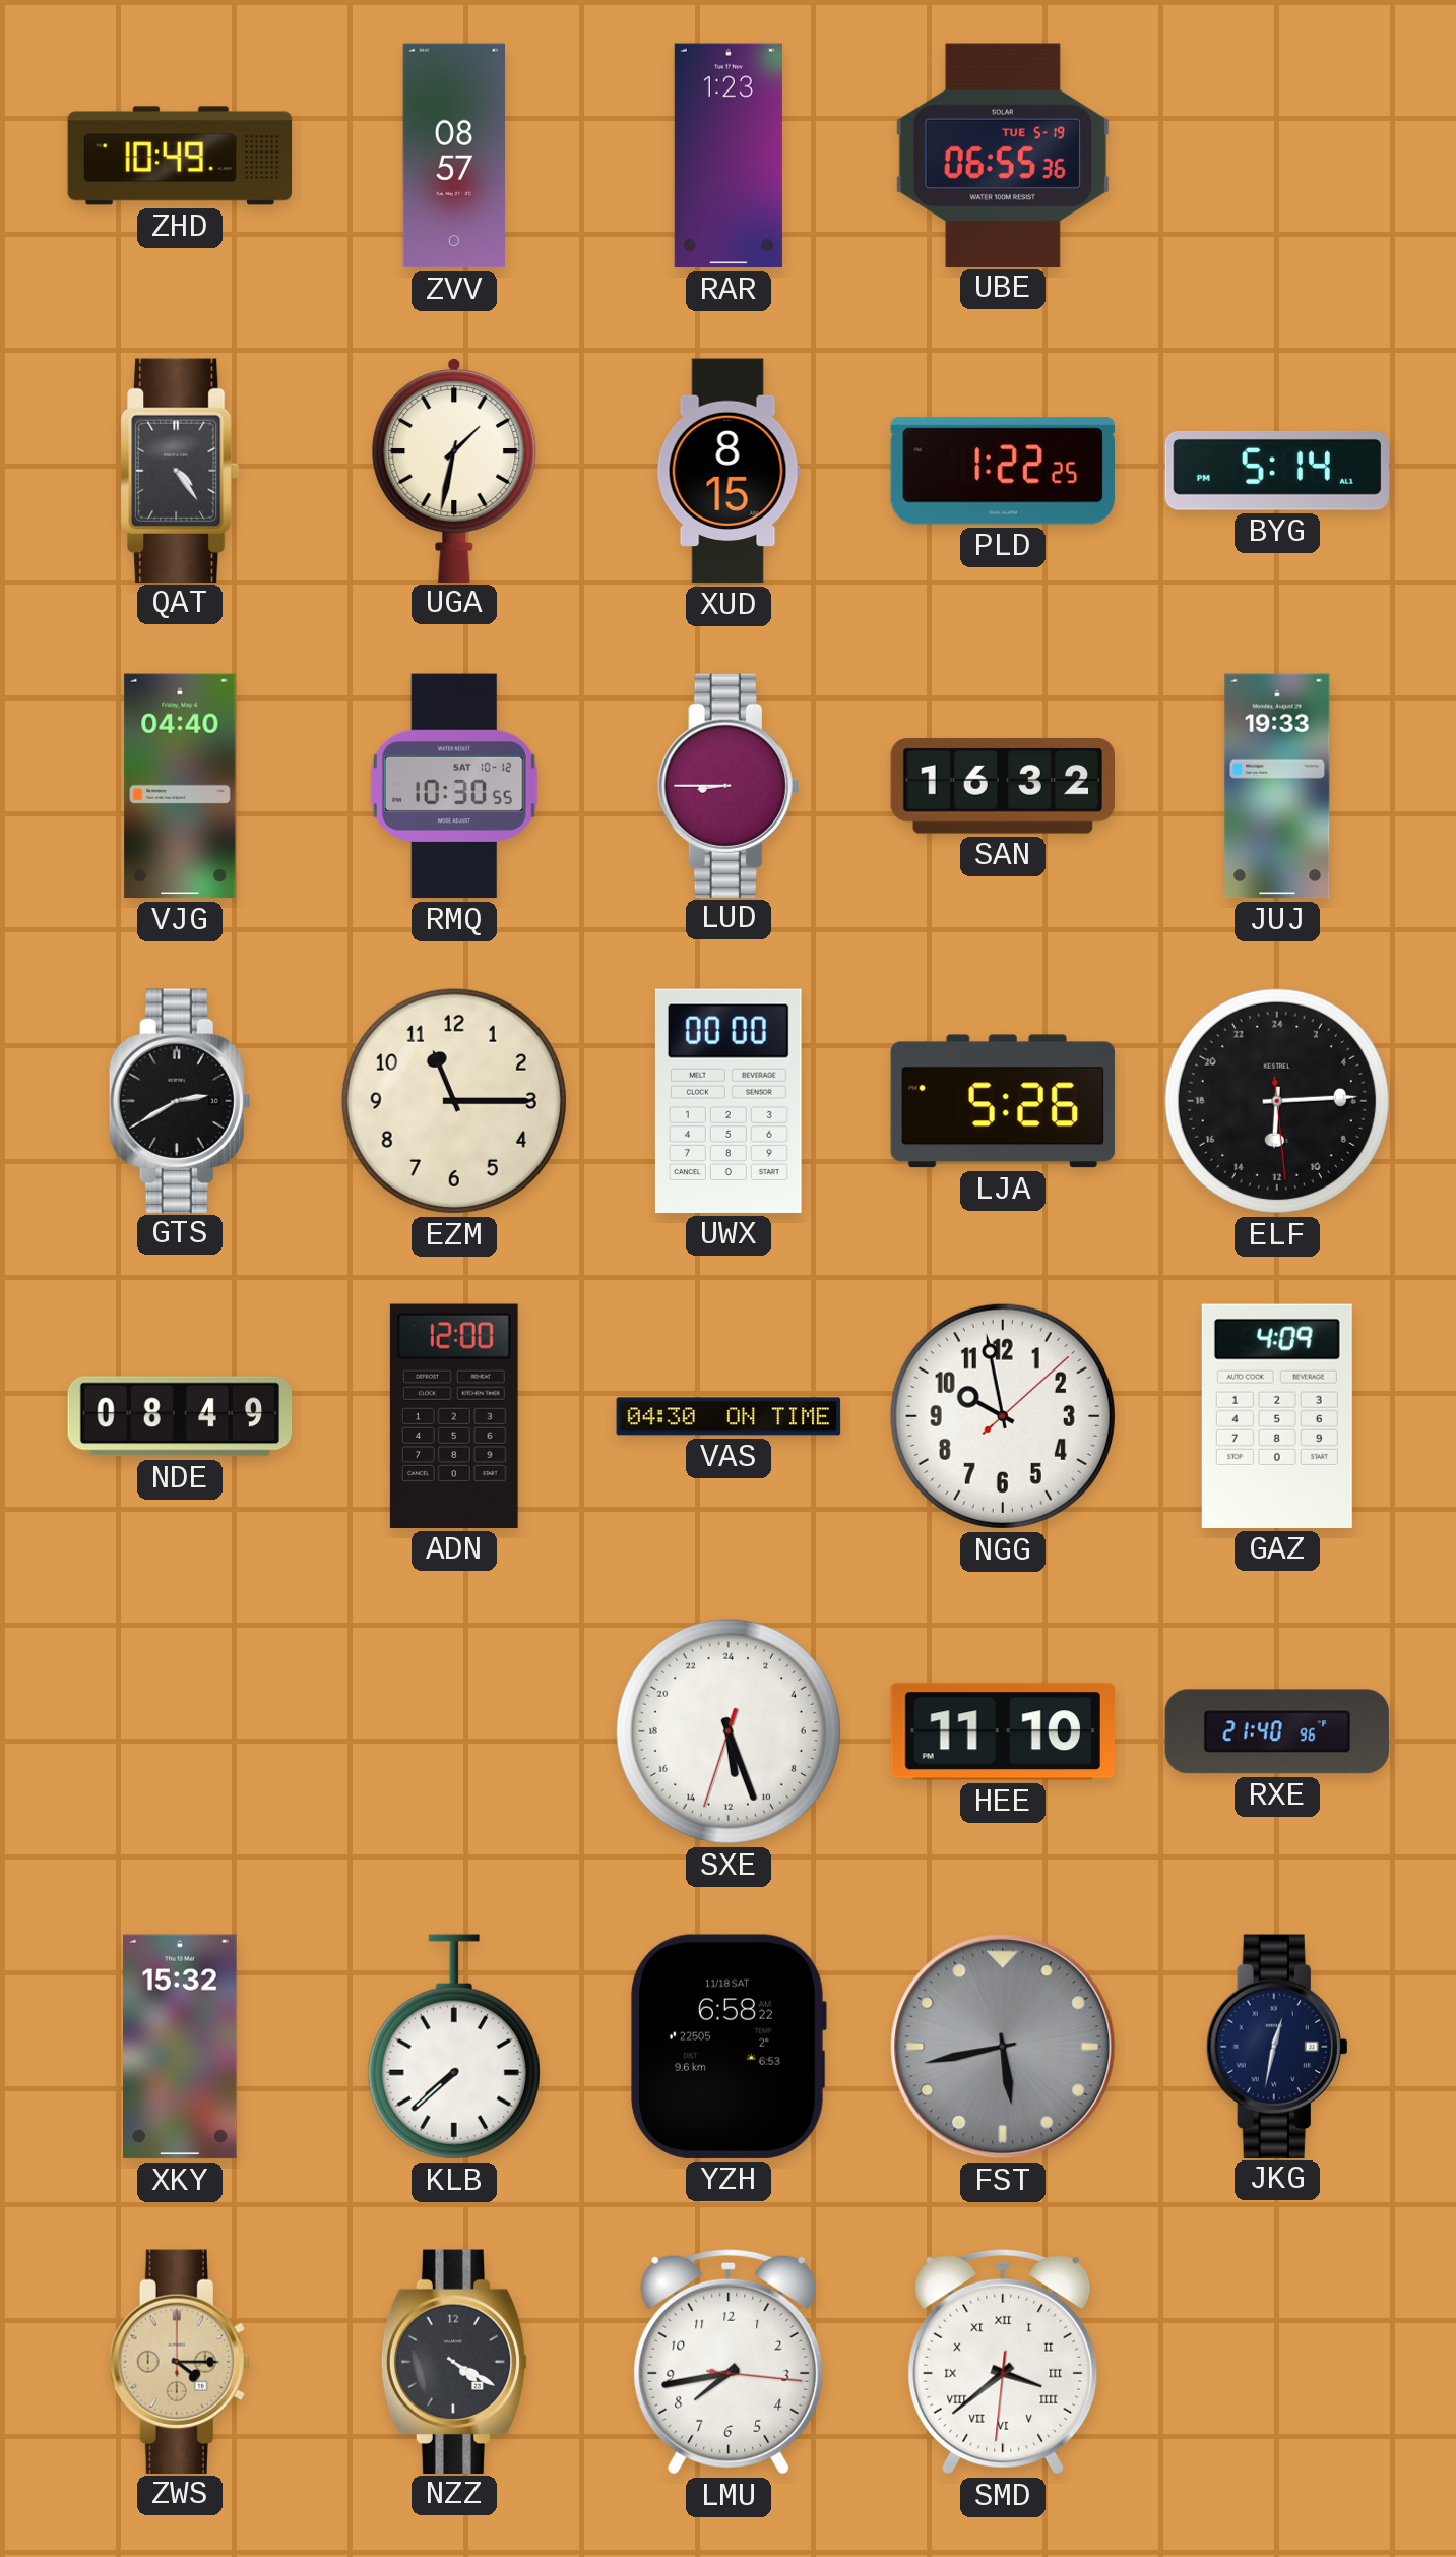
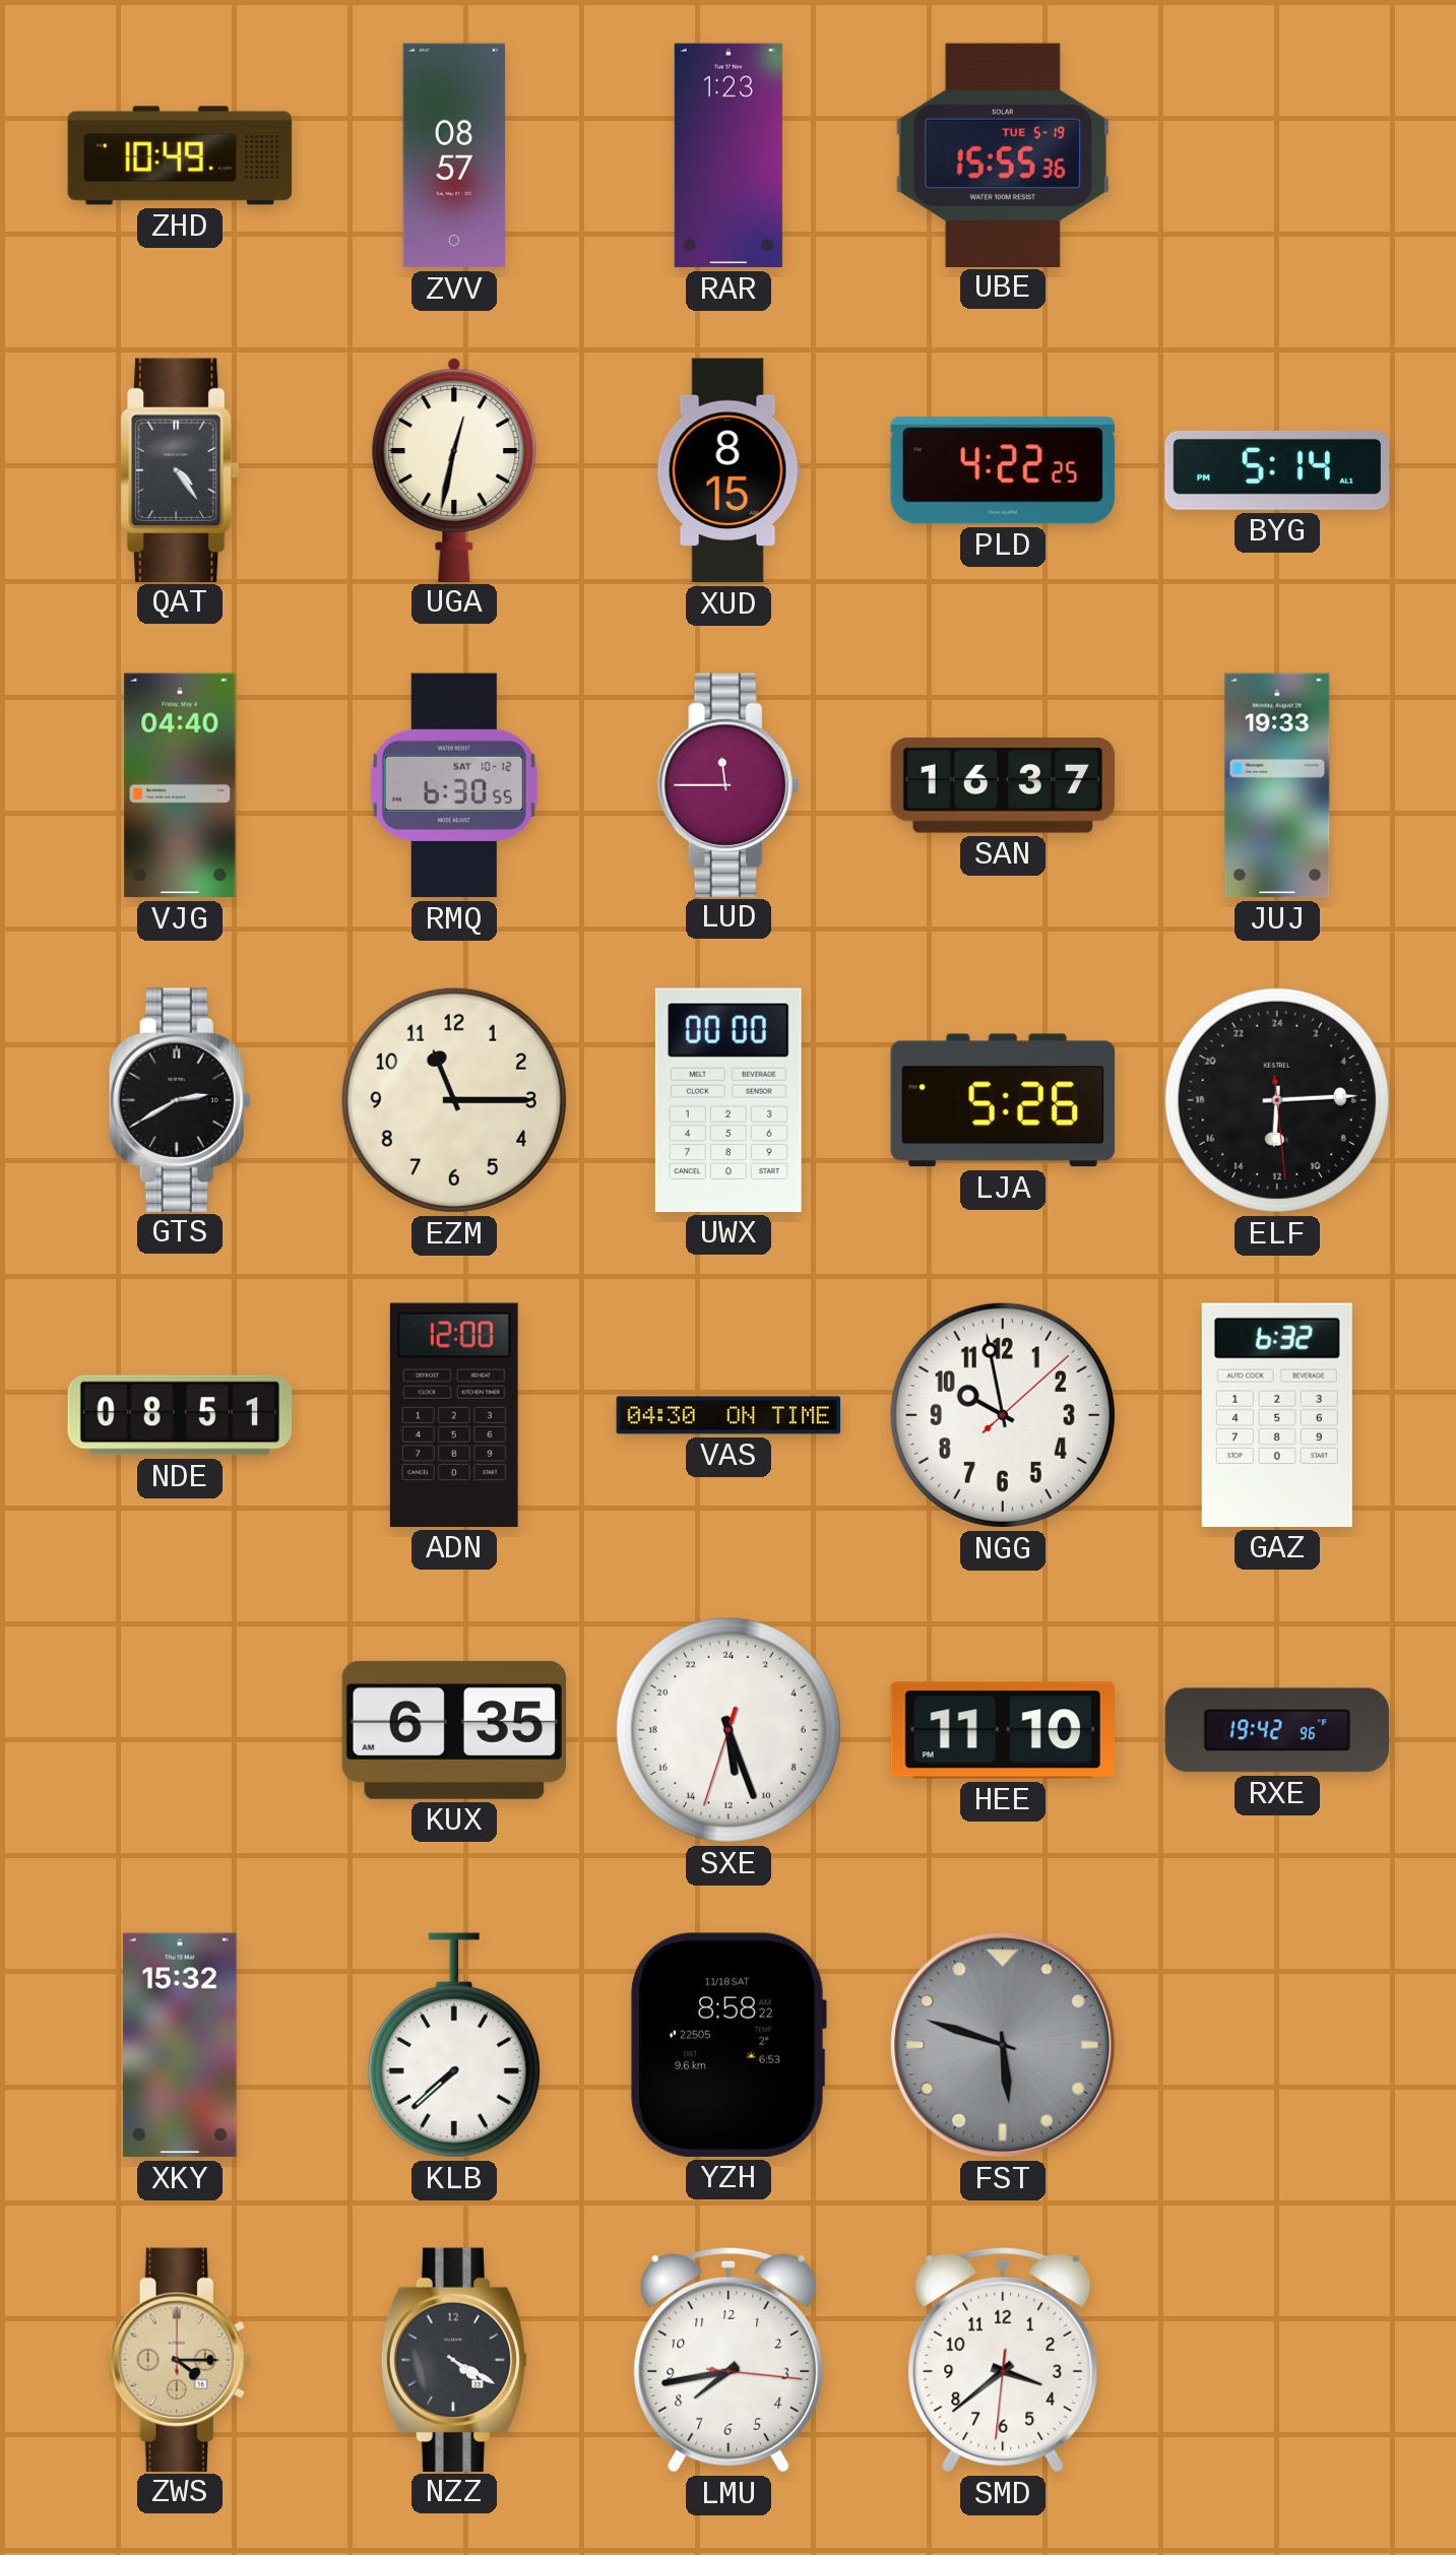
UBE: 06:55 -> 15:55
UGA: 1:32 -> 12:32
PLD: 1:22 -> 4:22
RMQ: 10:30 -> 6:30
LUD: 8:45 -> 11:45
SAN: 16:32 -> 16:37
NDE: 08:49 -> 08:51
GAZ: 4:09 -> 6:32
KUX: none -> 6:35
RXE: 21:40 -> 19:42
YZH: 6:58 -> 8:58
FST: 5:43 -> 5:48
JKG: 12:32 -> none
SMD numerals: Roman -> Arabic
